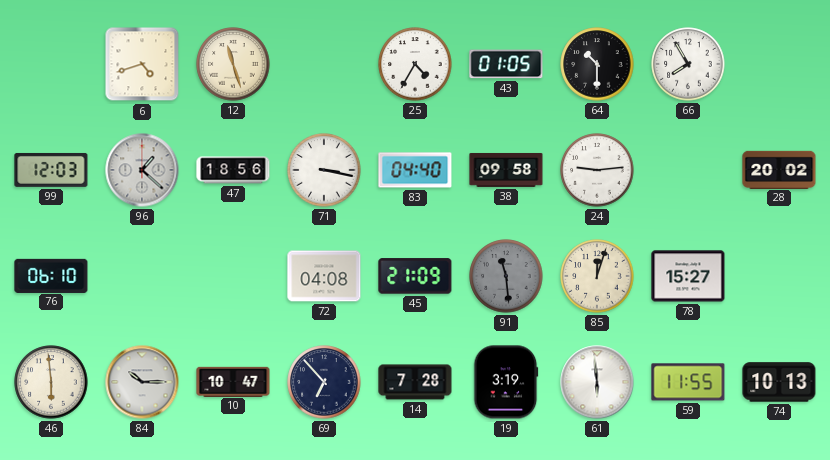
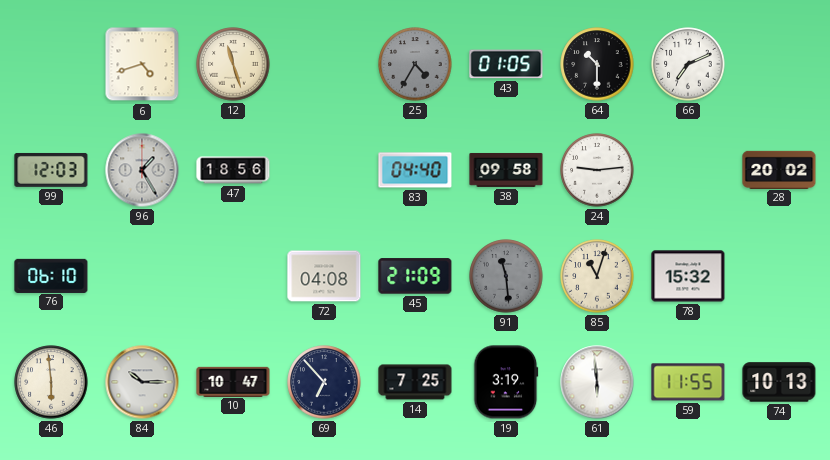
25 dial: white -> grey
66: 7:55 -> 7:11
96: 1:22 -> 1:25
71: 3:17 -> none
85: 12:03 -> 11:03
78: 15:27 -> 15:32
14: 7:28 -> 7:25
